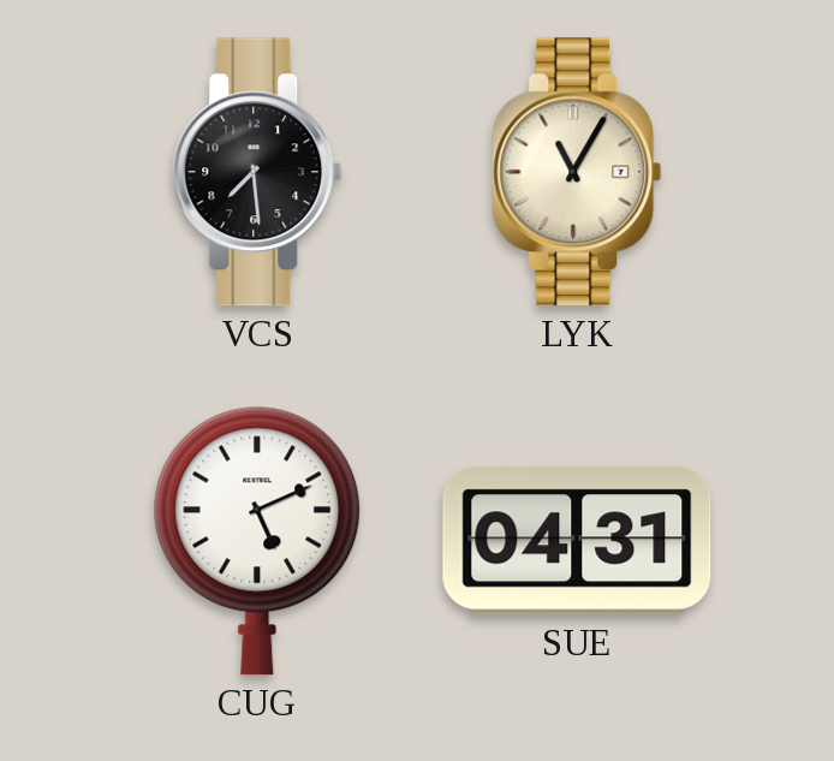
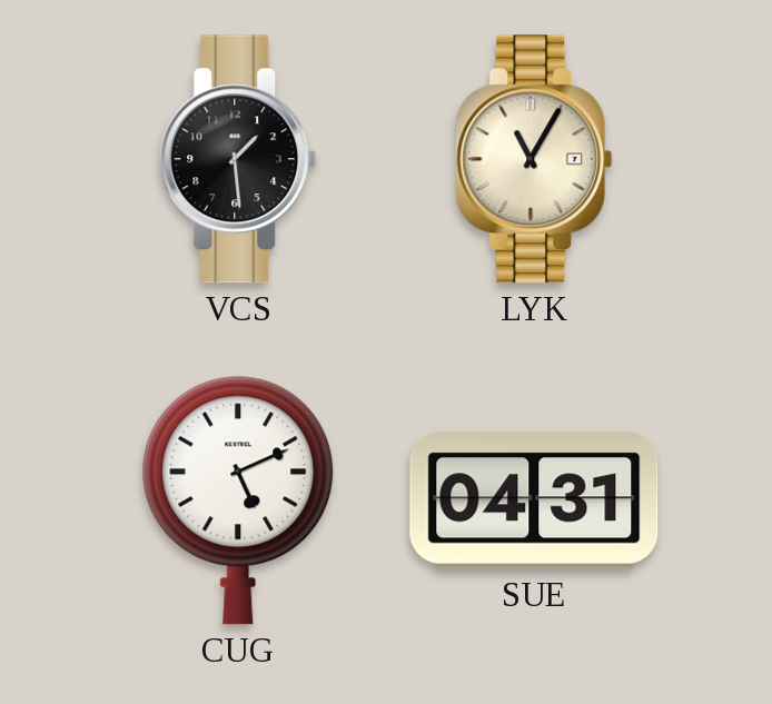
VCS: 7:29 -> 1:29
